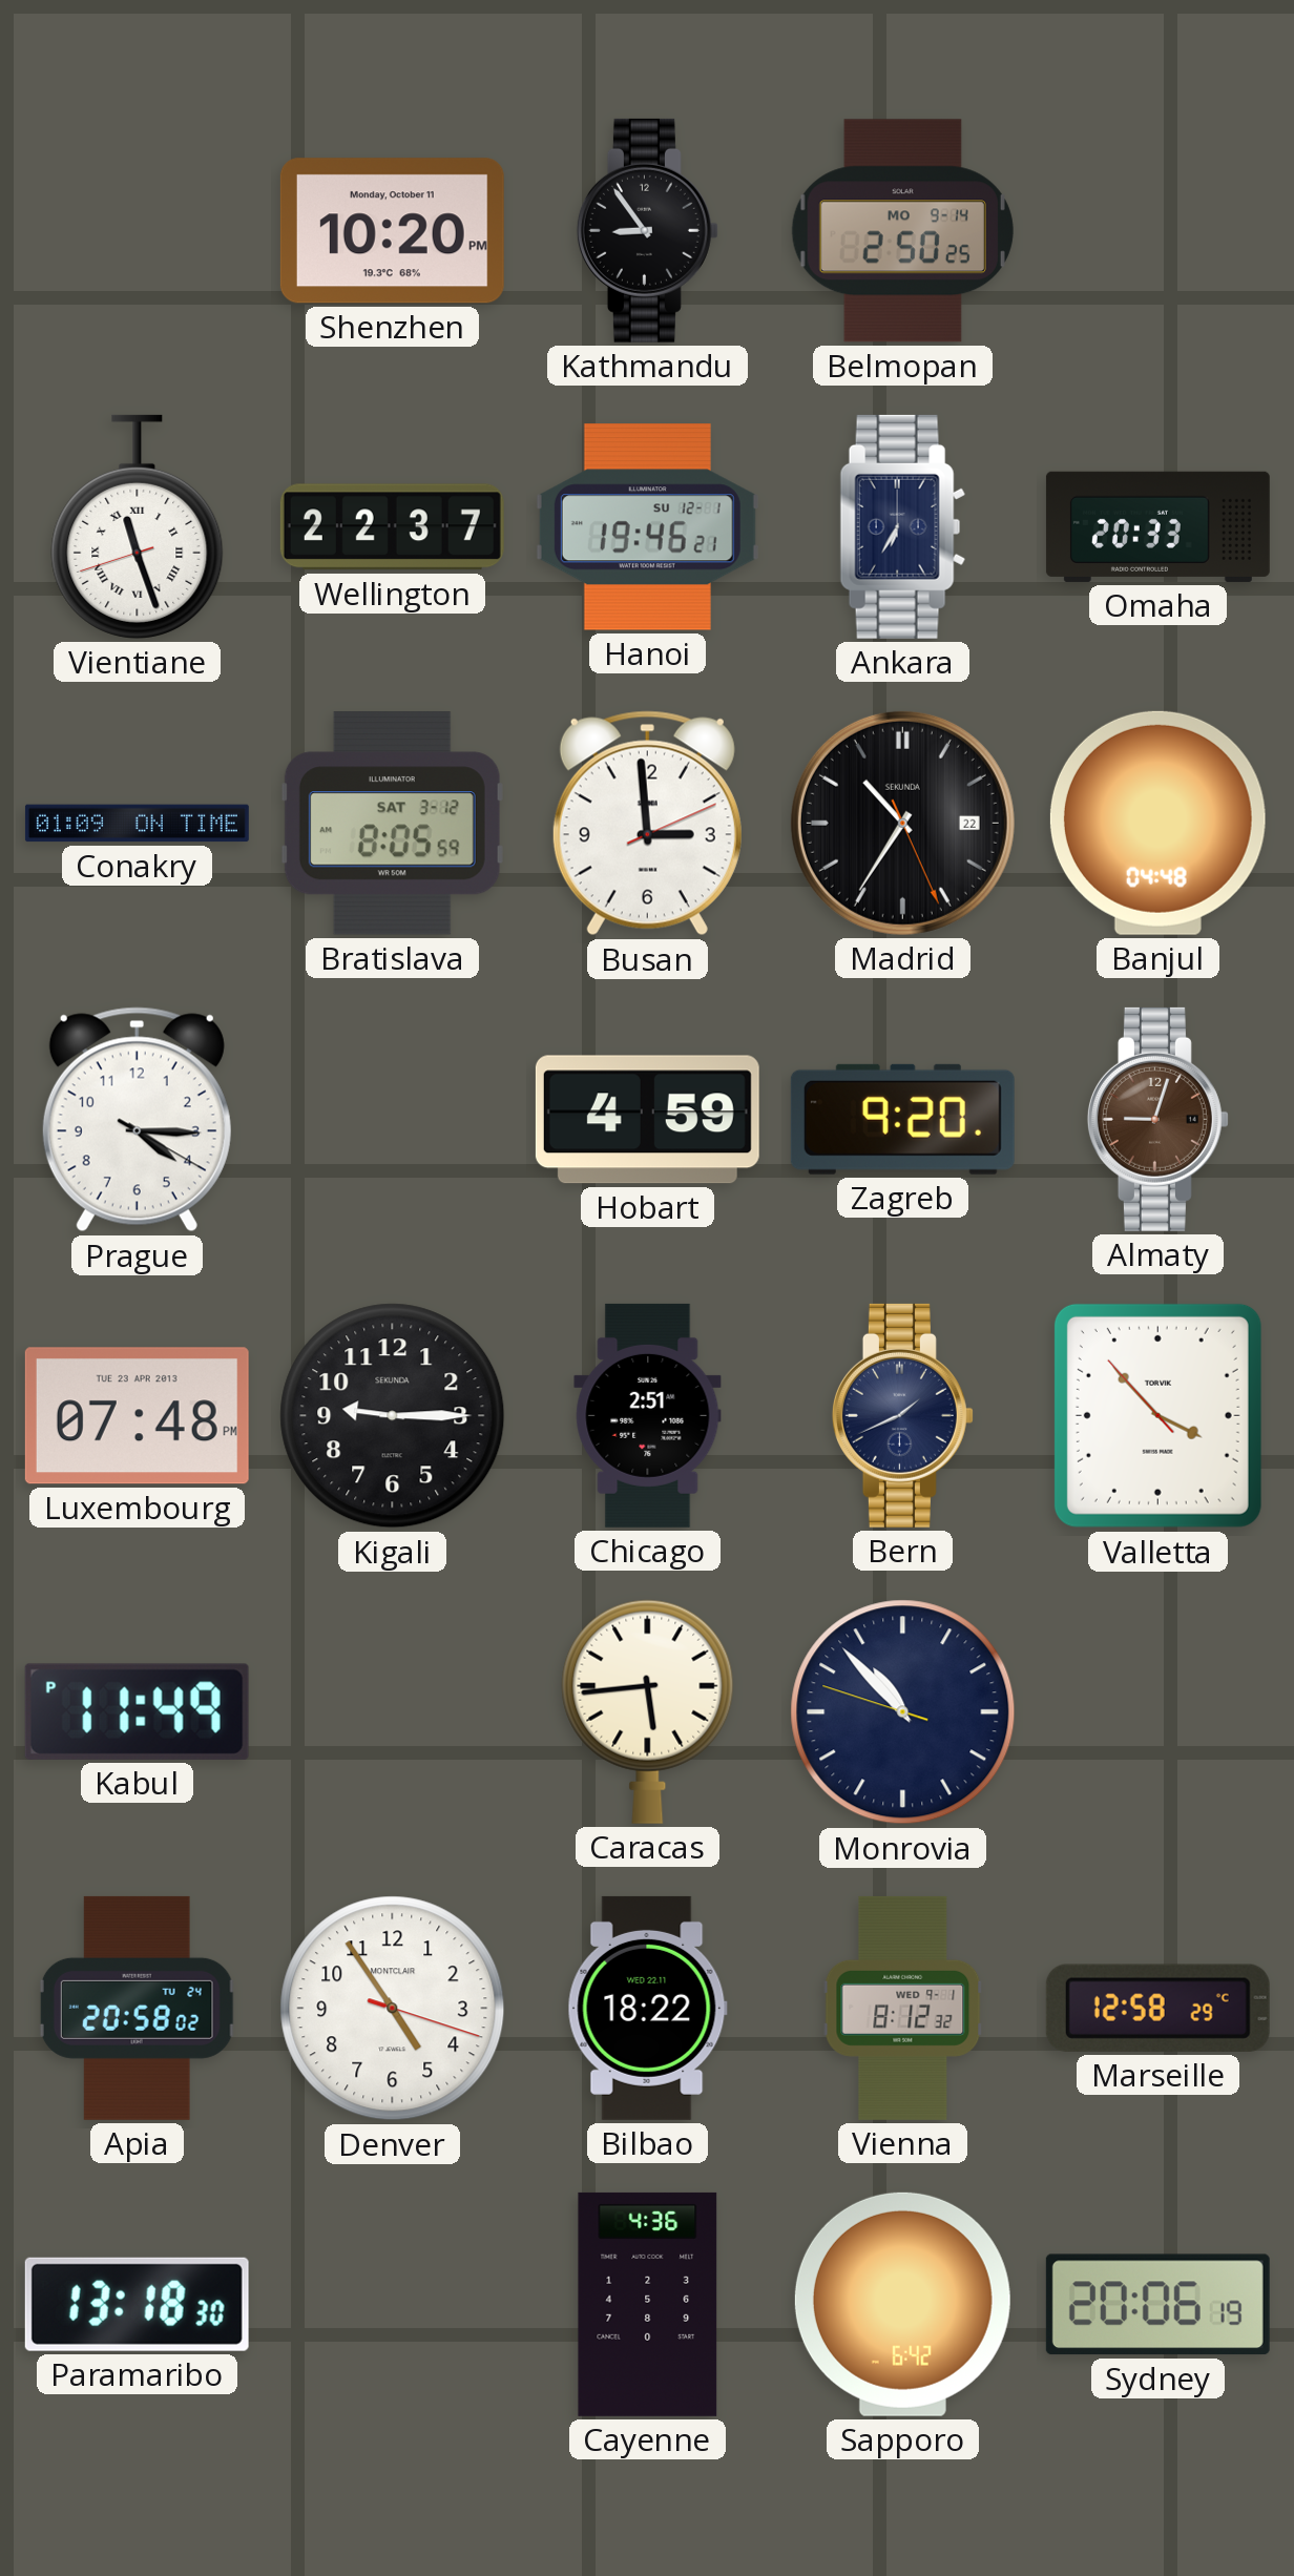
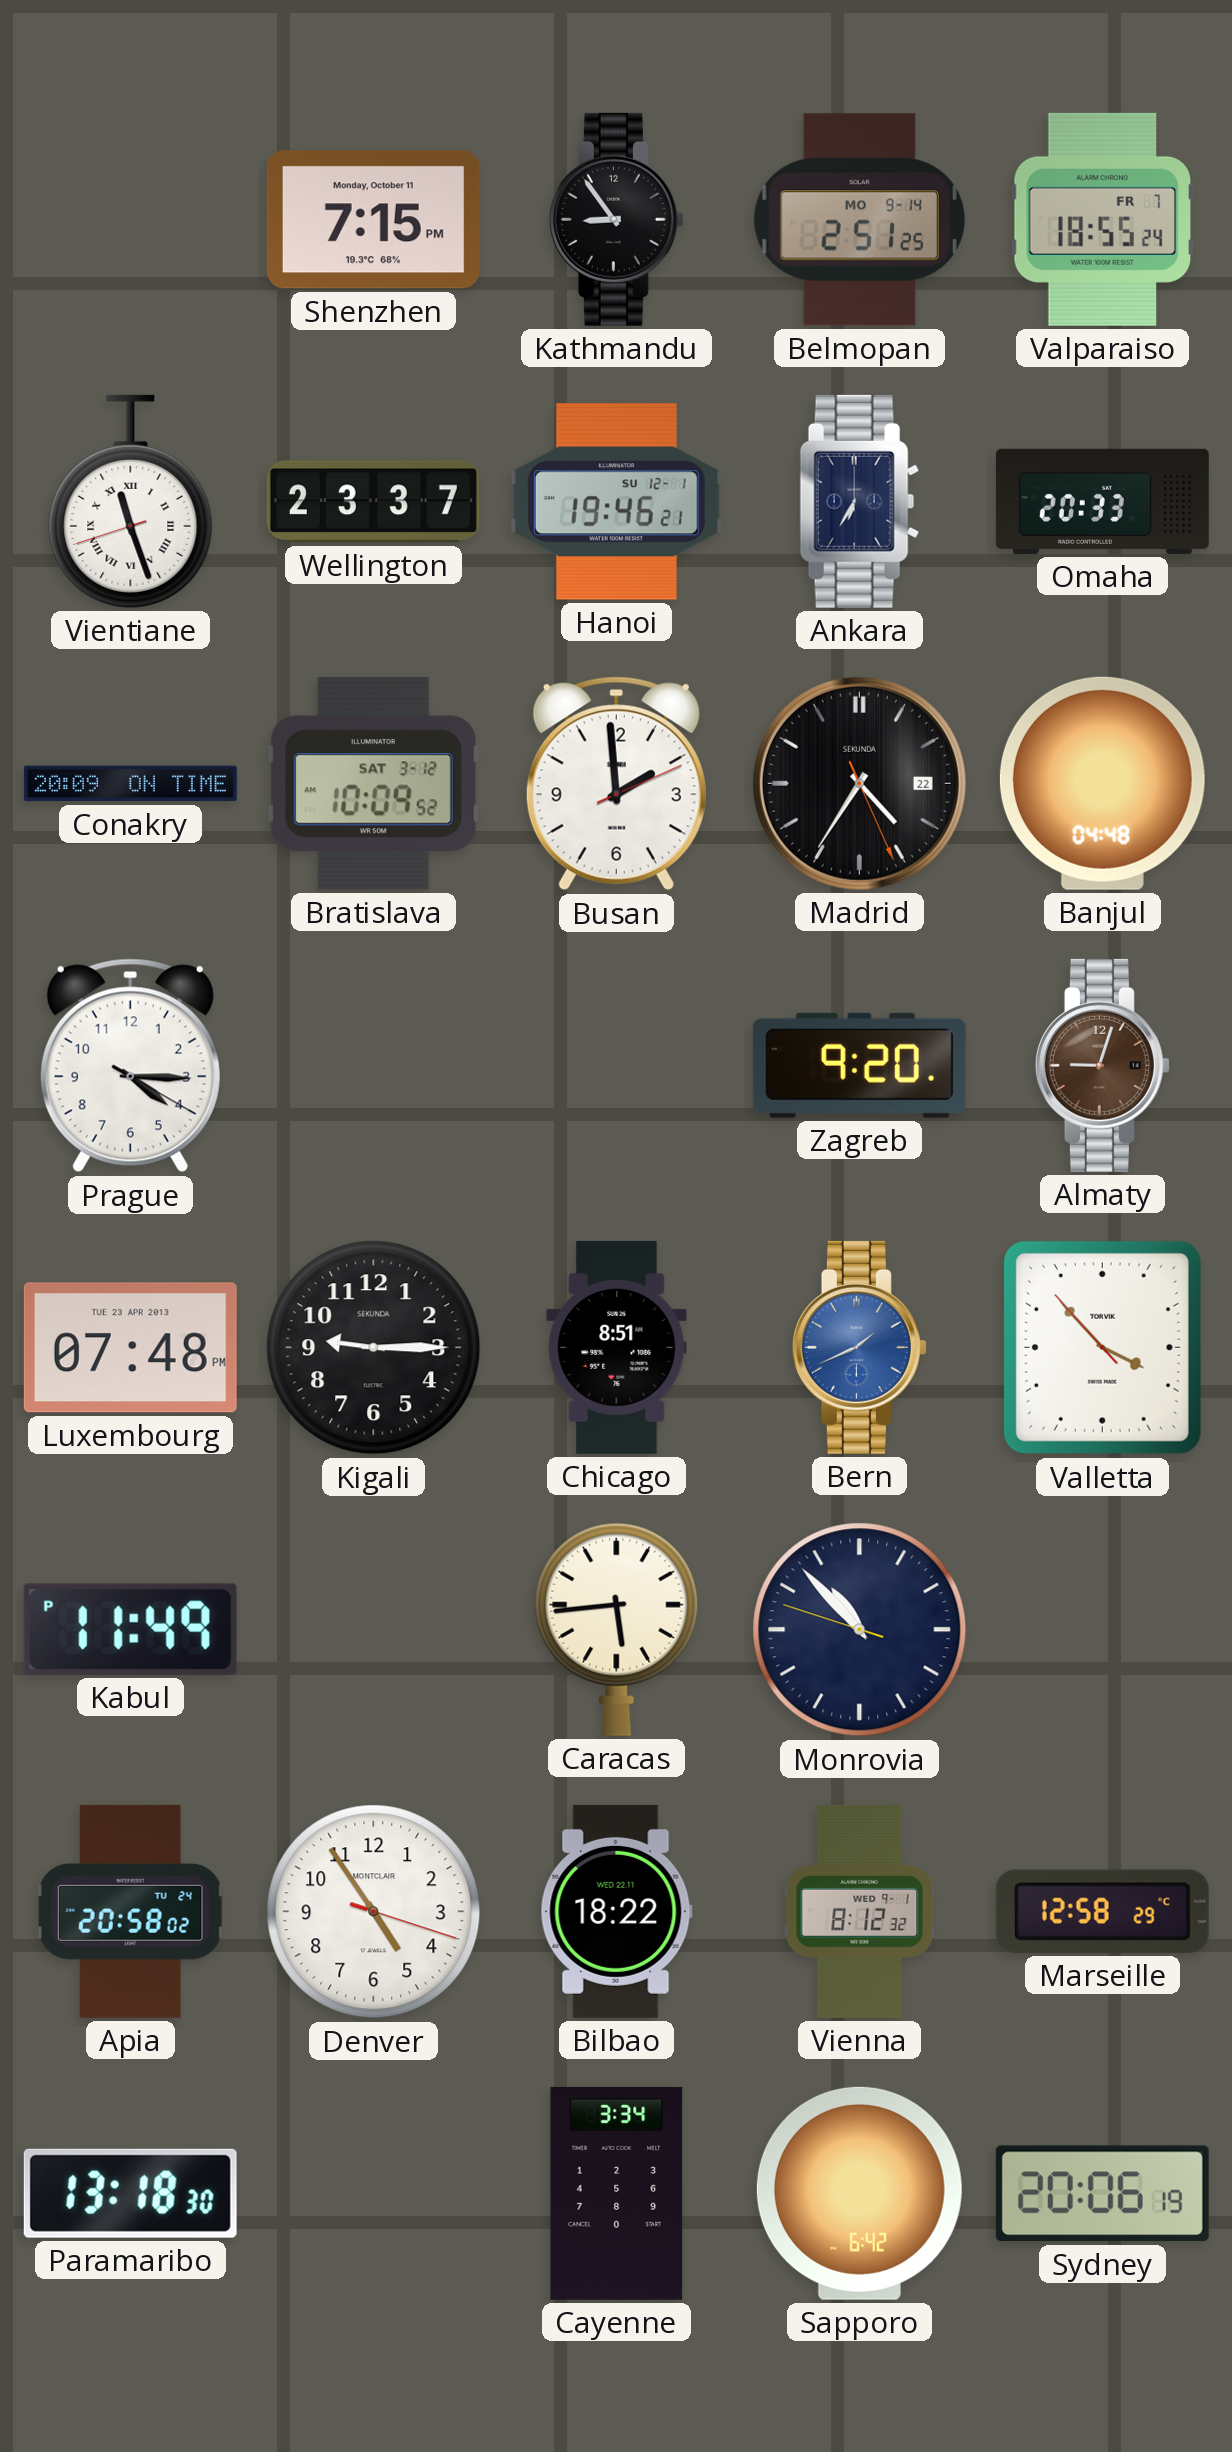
Shenzhen: 10:20 -> 7:15
Belmopan: 2:50 -> 2:51
Valparaiso: none -> 18:55
Wellington: 22:37 -> 23:37
Conakry: 01:09 -> 20:09
Bratislava: 8:05 -> 10:09
Busan: 2:59 -> 1:59
Madrid: 10:35 -> 4:35
Hobart: 4:59 -> none
Chicago: 2:51 -> 8:51
Bern dial: navy -> blue
Cayenne: 4:36 -> 3:34
